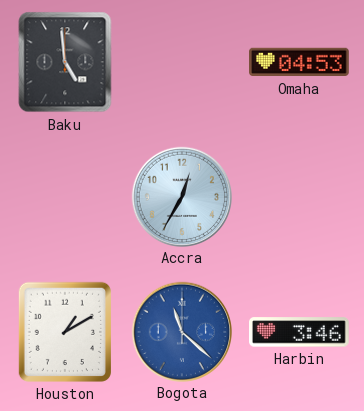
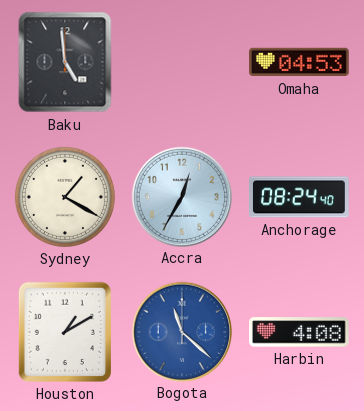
Sydney: none -> 1:20
Anchorage: none -> 08:24
Harbin: 3:46 -> 4:08
